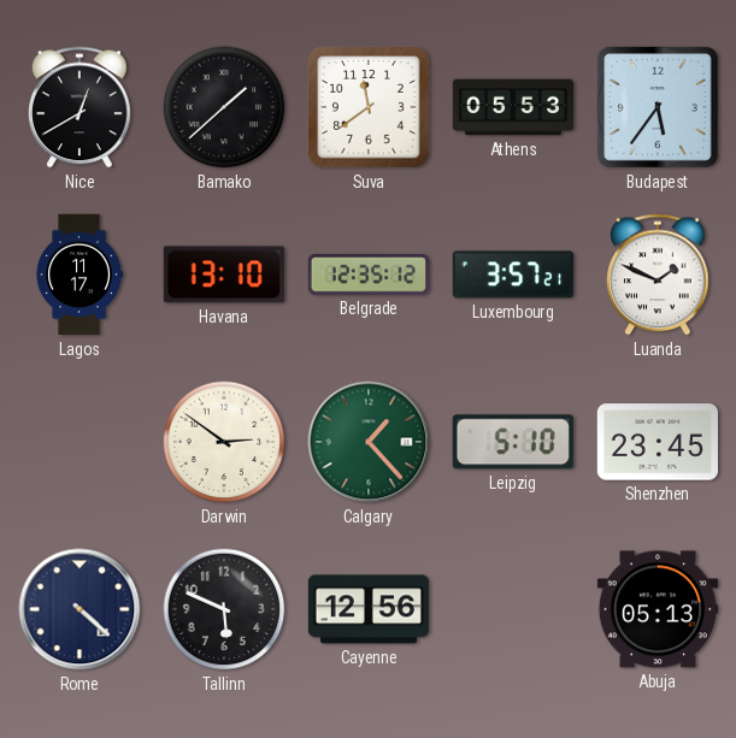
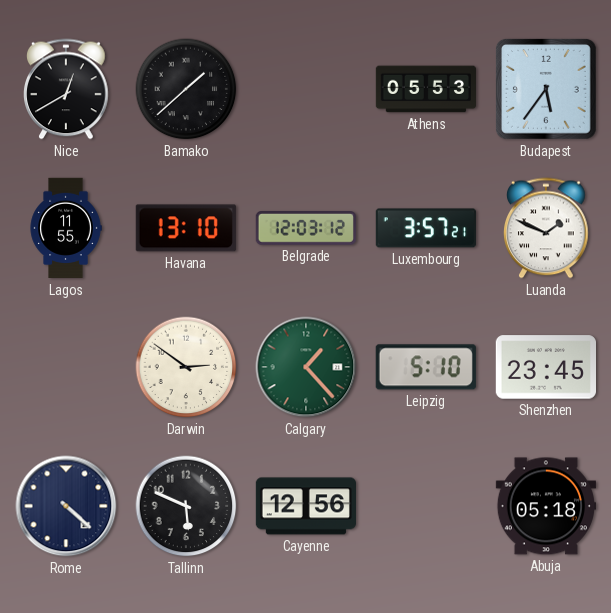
Suva: 11:39 -> none
Lagos: 11:17 -> 11:55
Belgrade: 12:35 -> 12:03
Abuja: 05:13 -> 05:18
